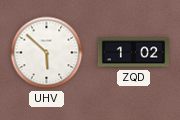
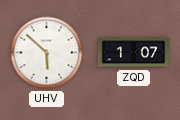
ZQD: 1:02 -> 1:07
